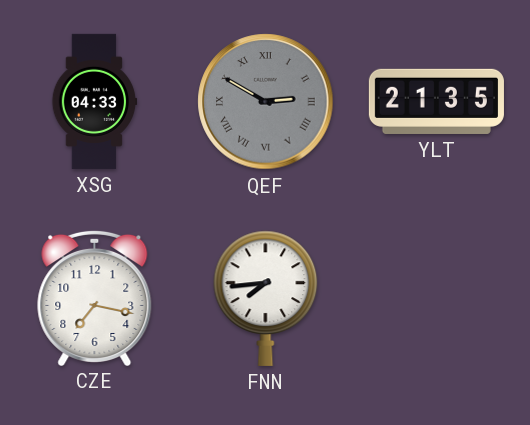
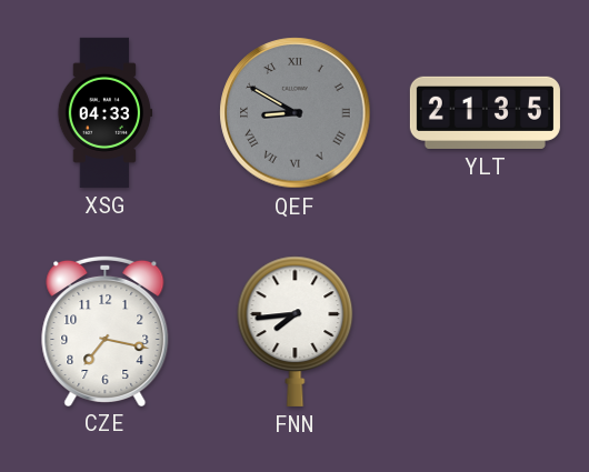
QEF: 2:50 -> 8:50
